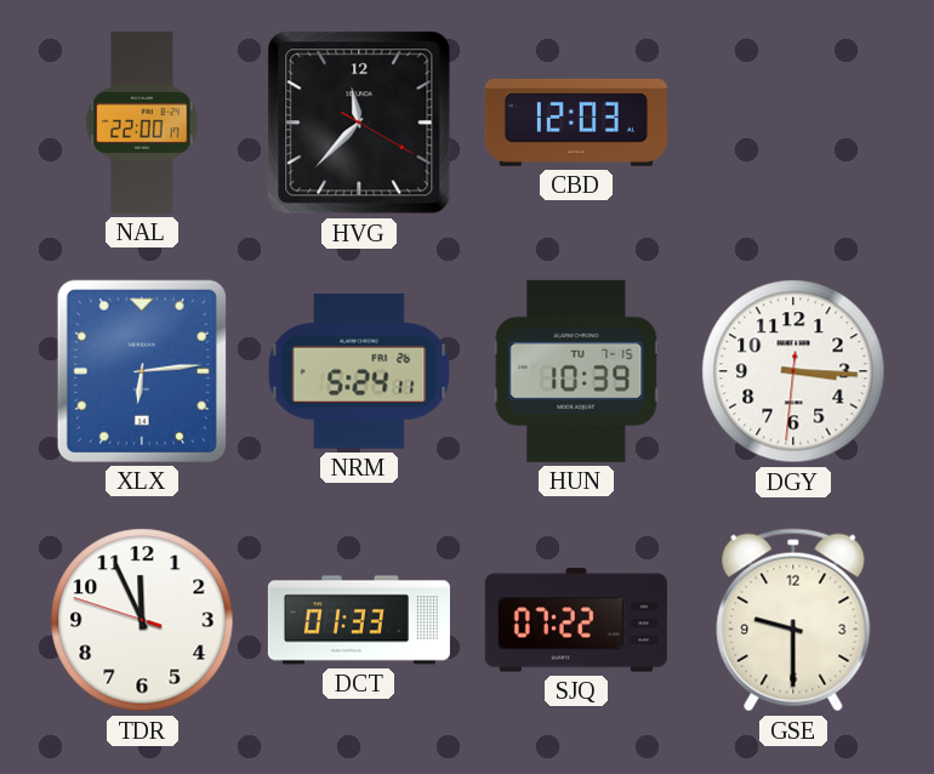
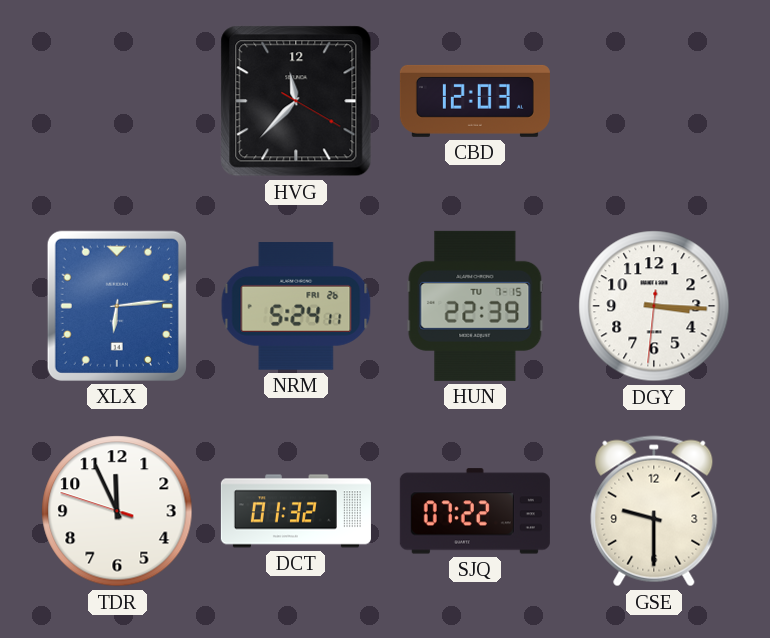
NAL: 22:00 -> none
HUN: 10:39 -> 22:39
DCT: 01:33 -> 01:32
